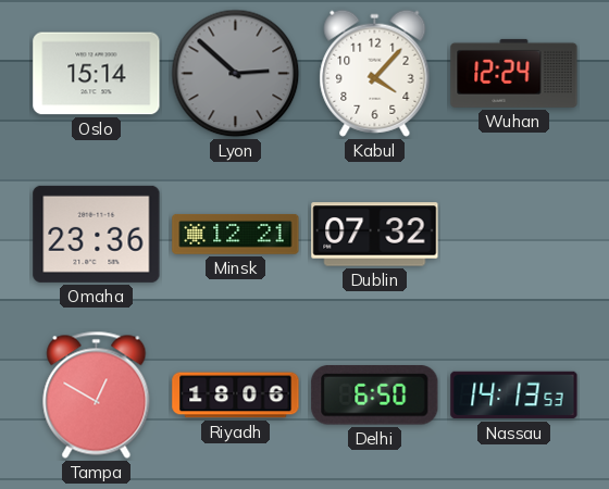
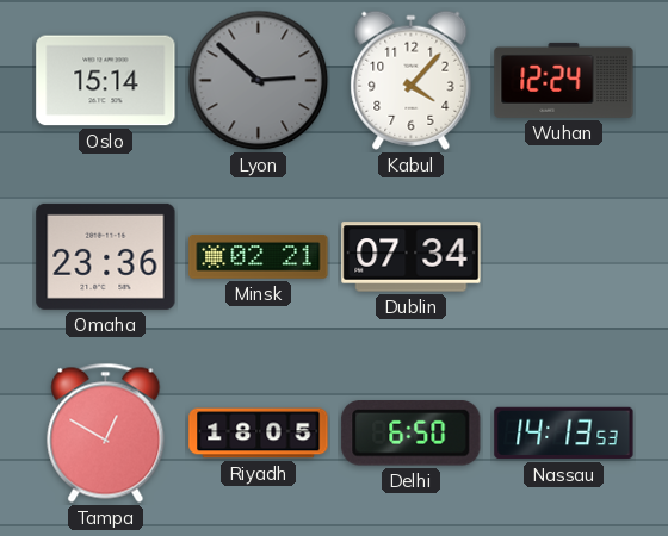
Minsk: 12:21 -> 02:21
Dublin: 07:32 -> 07:34
Riyadh: 18:06 -> 18:05
